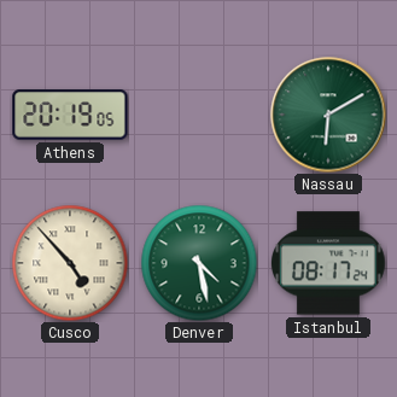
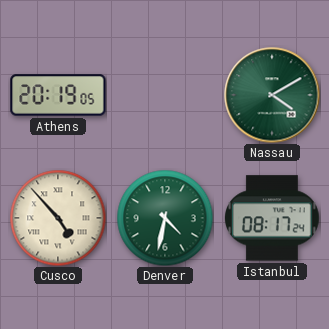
Nassau: 6:10 -> 4:10
Denver: 4:28 -> 4:32
